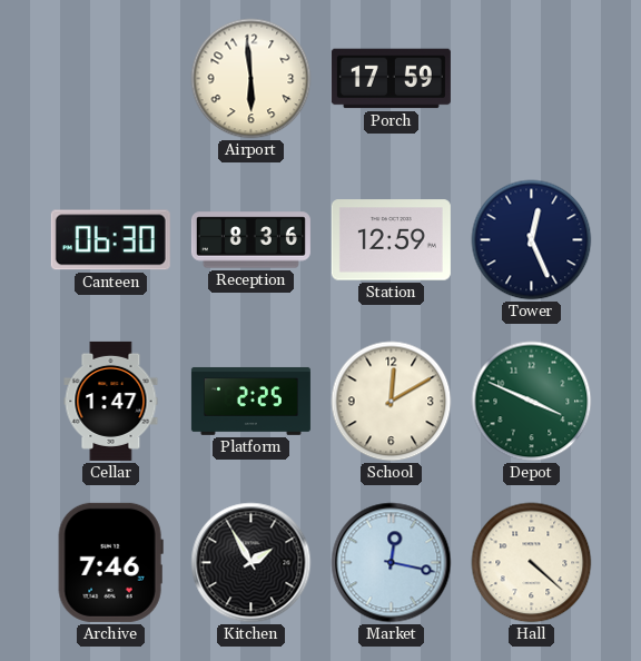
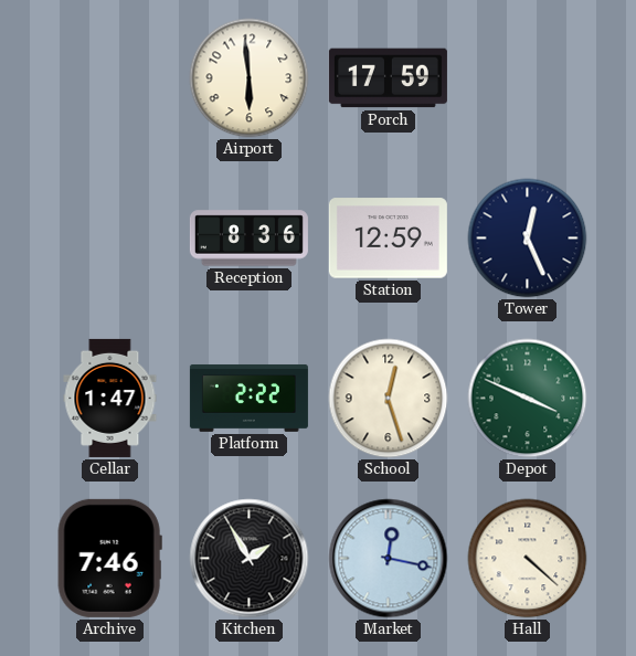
Canteen: 06:30 -> none
Platform: 2:25 -> 2:22
School: 12:10 -> 12:27
